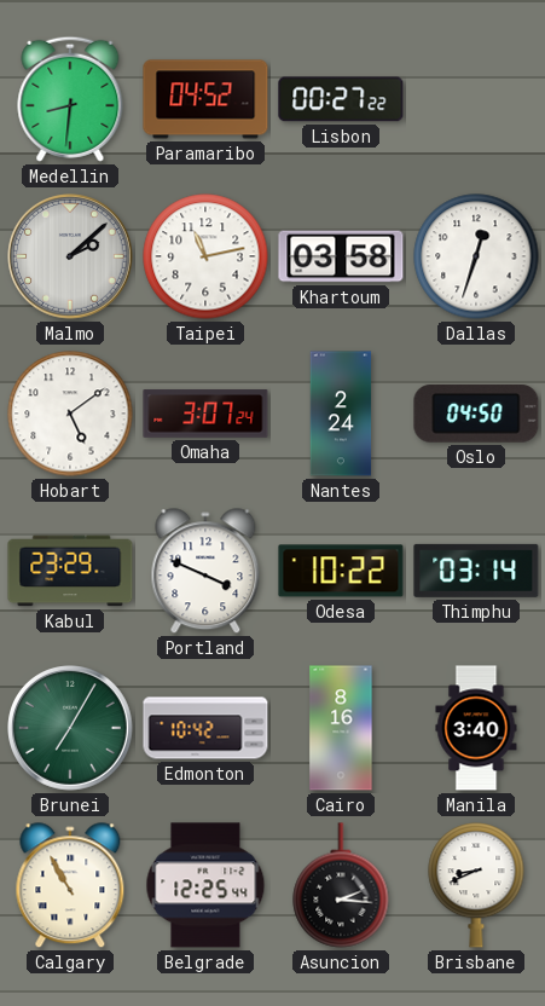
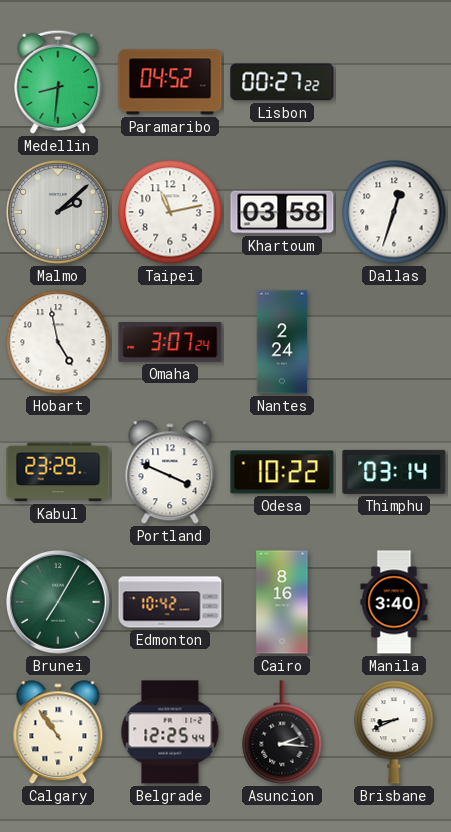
Hobart: 5:09 -> 4:58
Oslo: 04:50 -> none
Calgary: 10:55 -> 10:54
